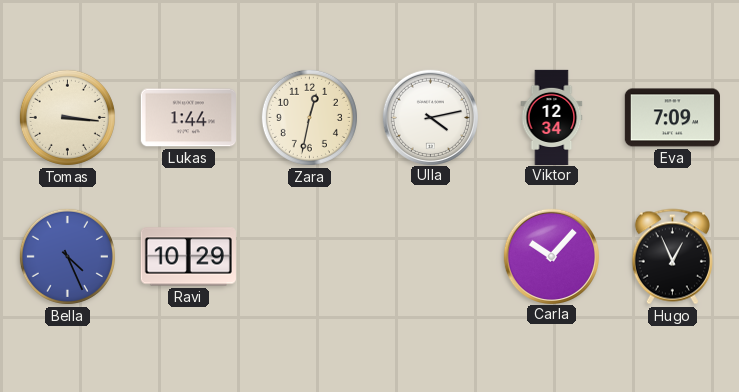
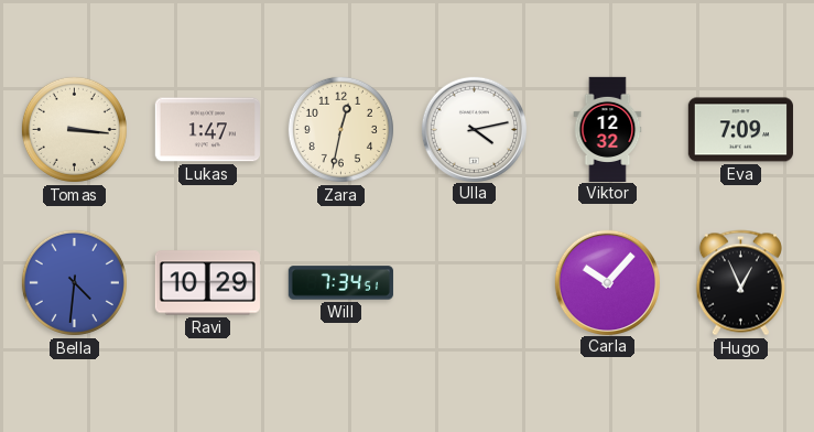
Lukas: 1:44 -> 1:47
Viktor: 12:34 -> 12:32
Bella: 4:26 -> 4:31
Will: none -> 7:34
